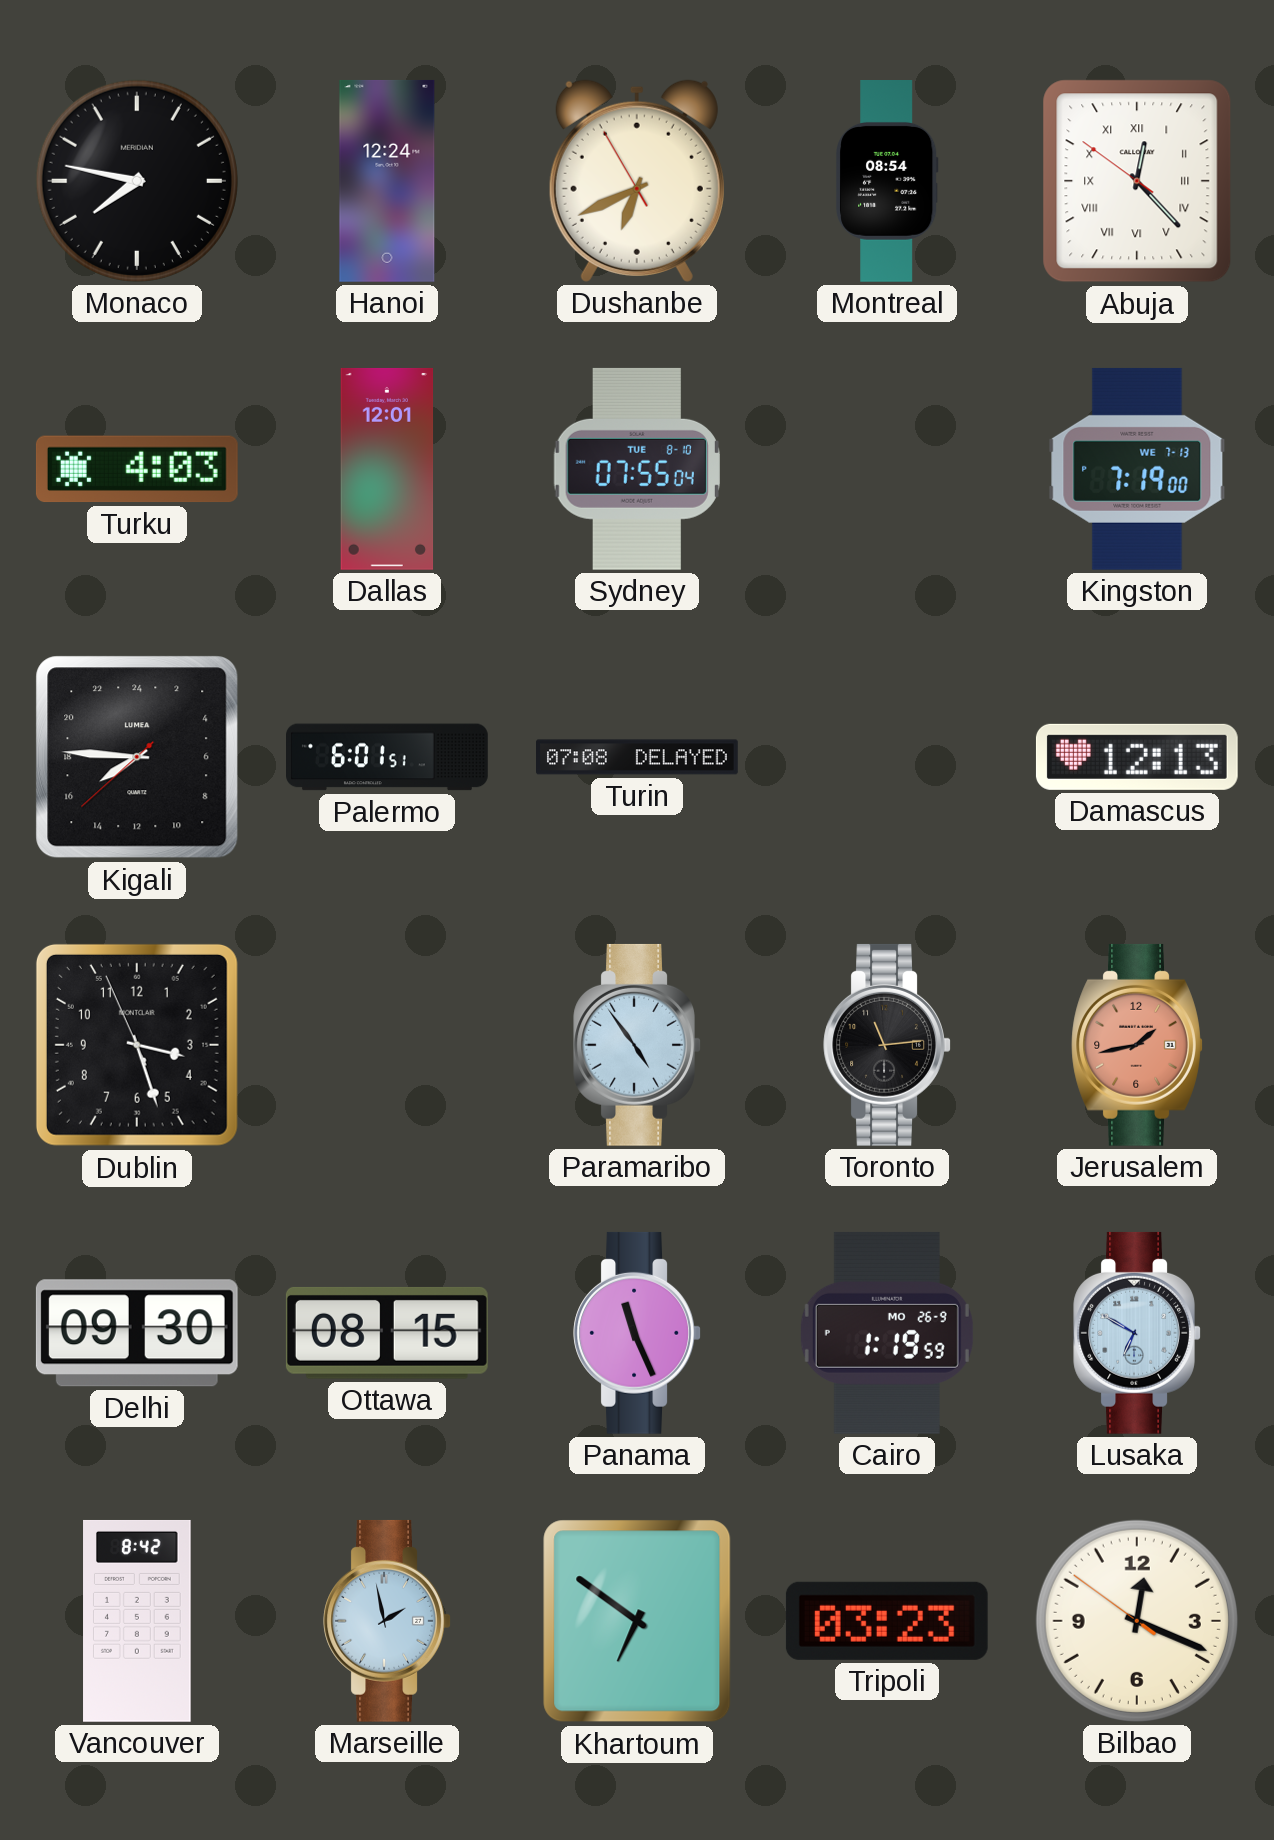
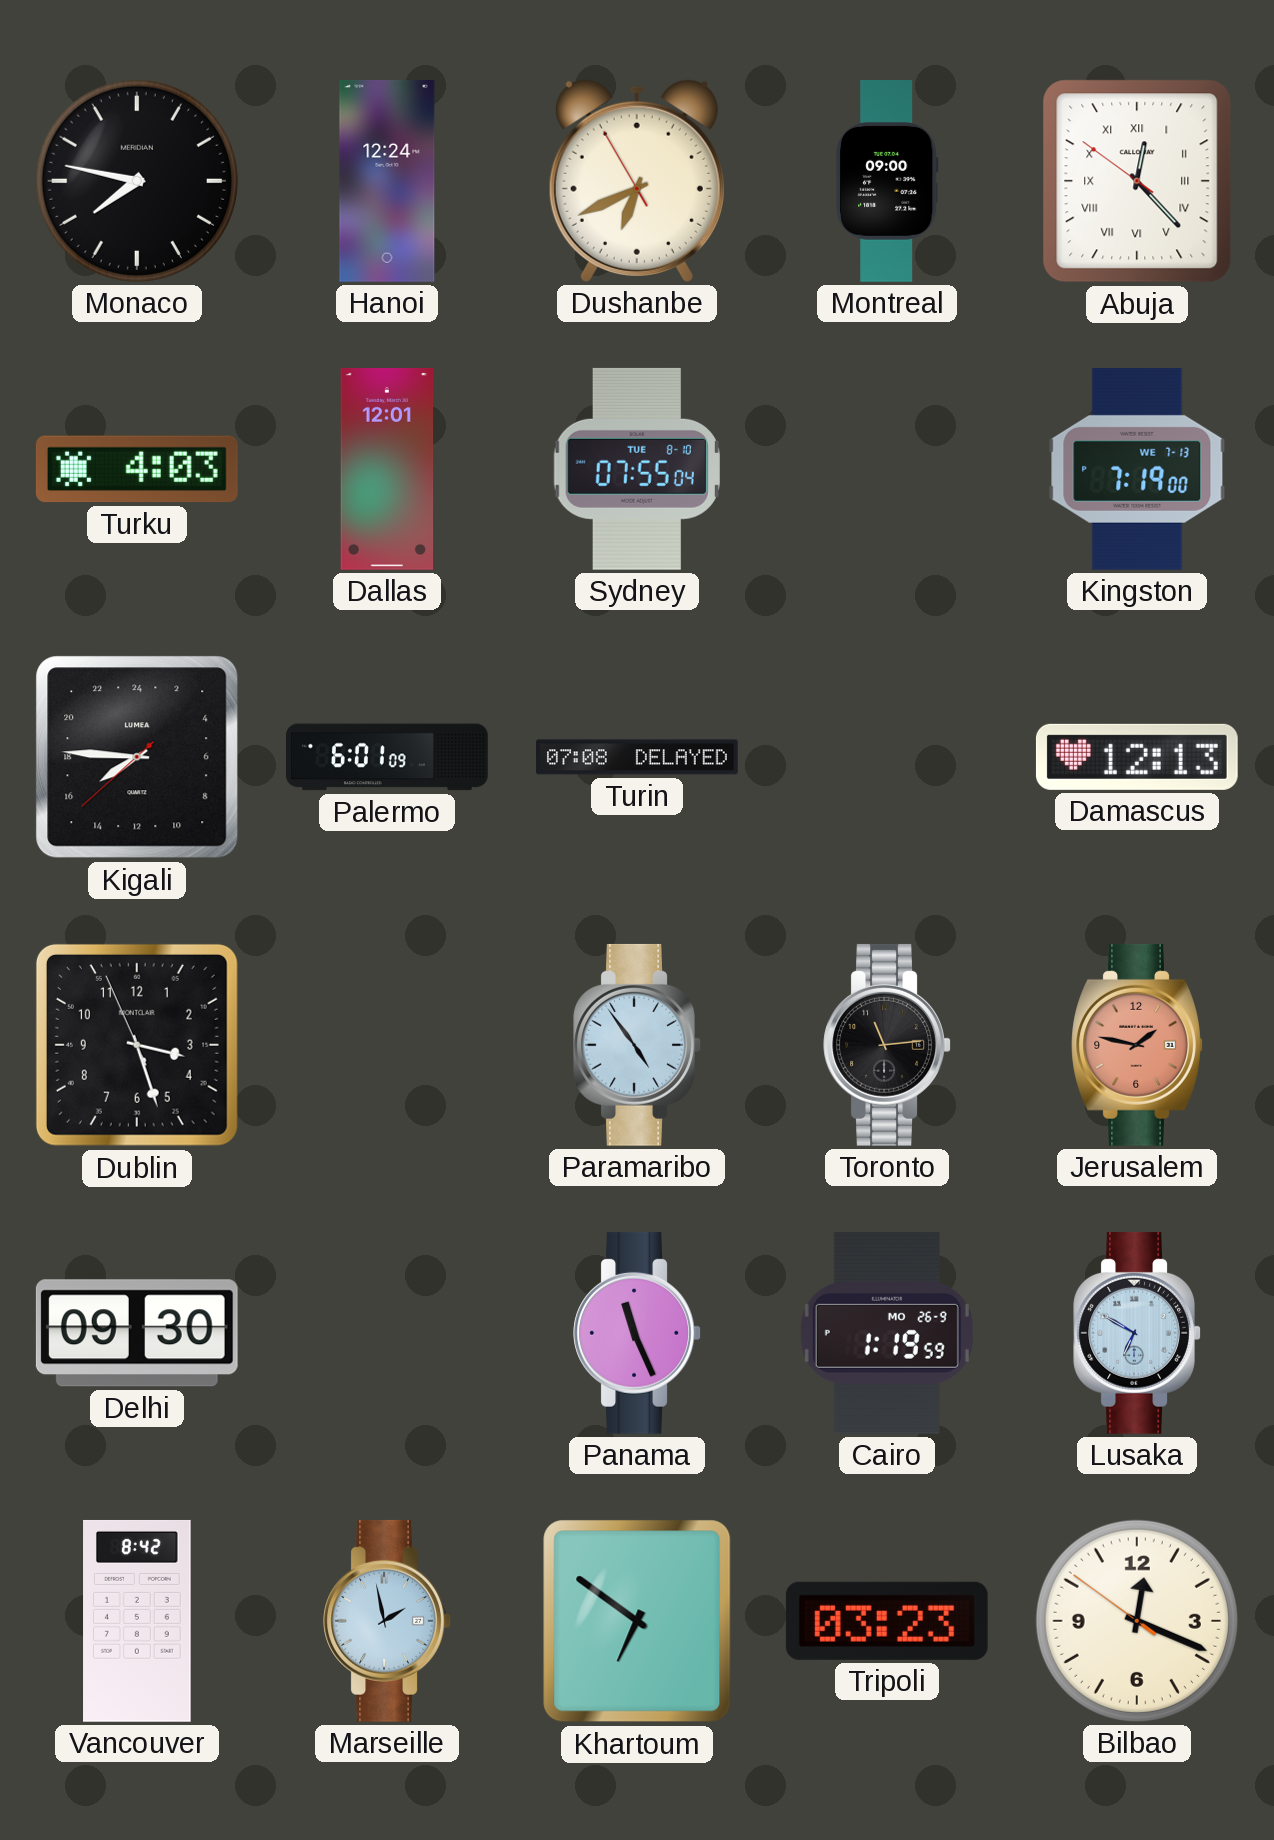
Montreal: 08:54 -> 09:00
Palermo: 6:01:51 -> 6:01:09
Jerusalem: 1:43 -> 1:47
Ottawa: 08:15 -> none
